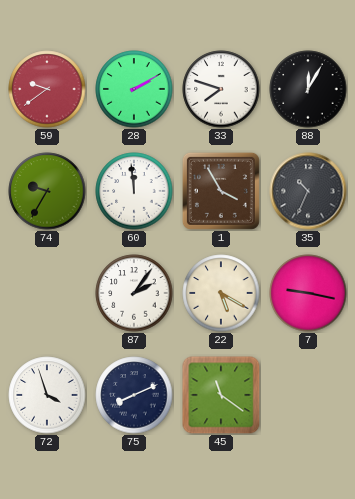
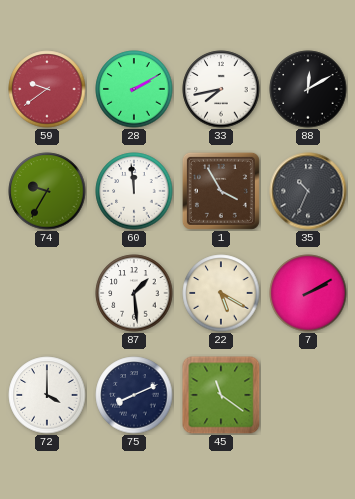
33: 7:48 -> 7:43
88: 12:05 -> 12:10
87: 2:06 -> 1:29
7: 9:17 -> 2:10
72: 3:57 -> 4:00
